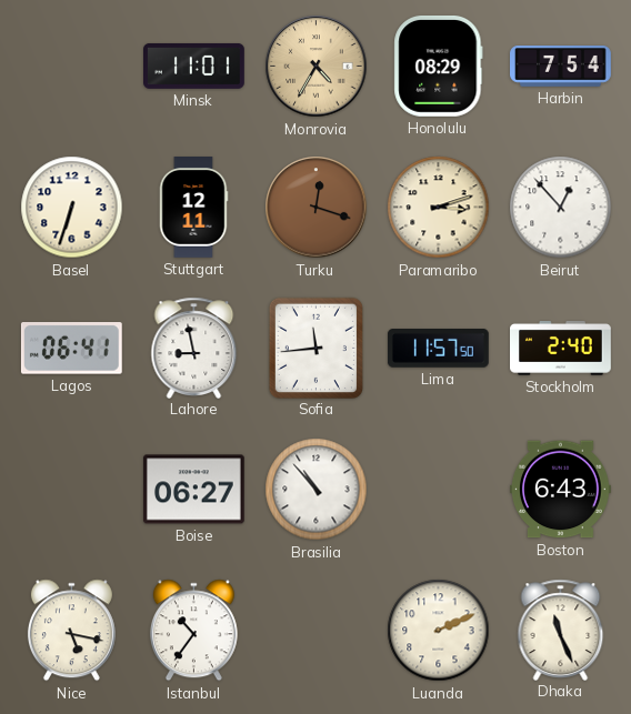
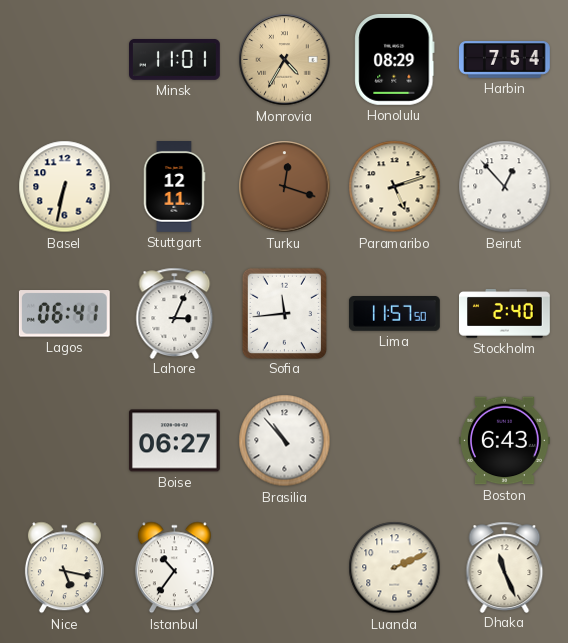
Basel: 6:33 -> 6:32
Paramaribo: 3:12 -> 5:12
Lahore: 8:58 -> 3:04
